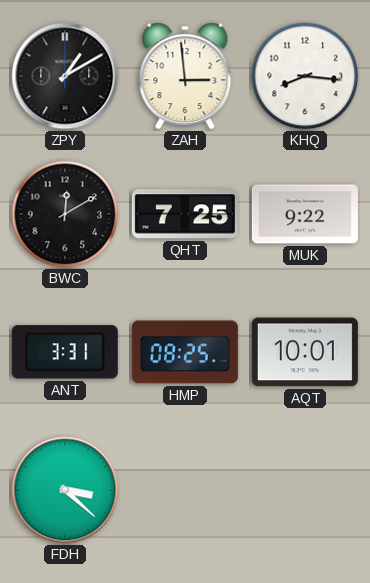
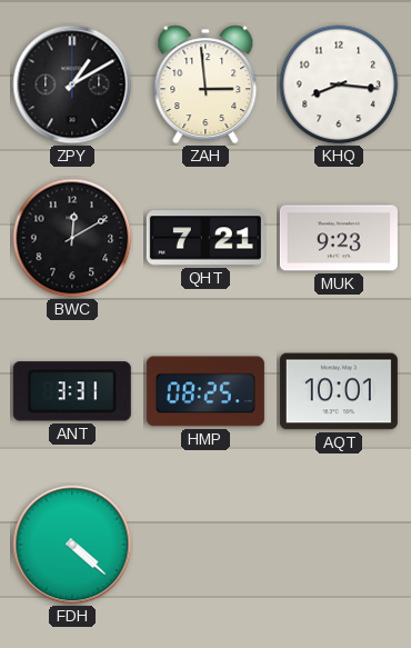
QHT: 7:25 -> 7:21
MUK: 9:22 -> 9:23
FDH: 3:22 -> 4:22
